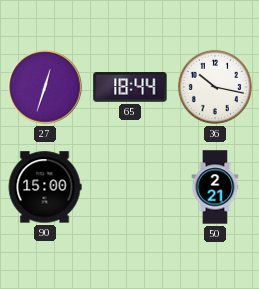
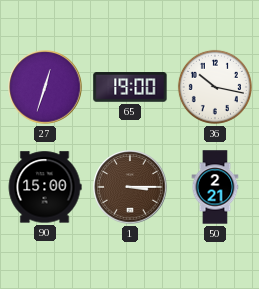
65: 18:44 -> 19:00
1: none -> 3:15
